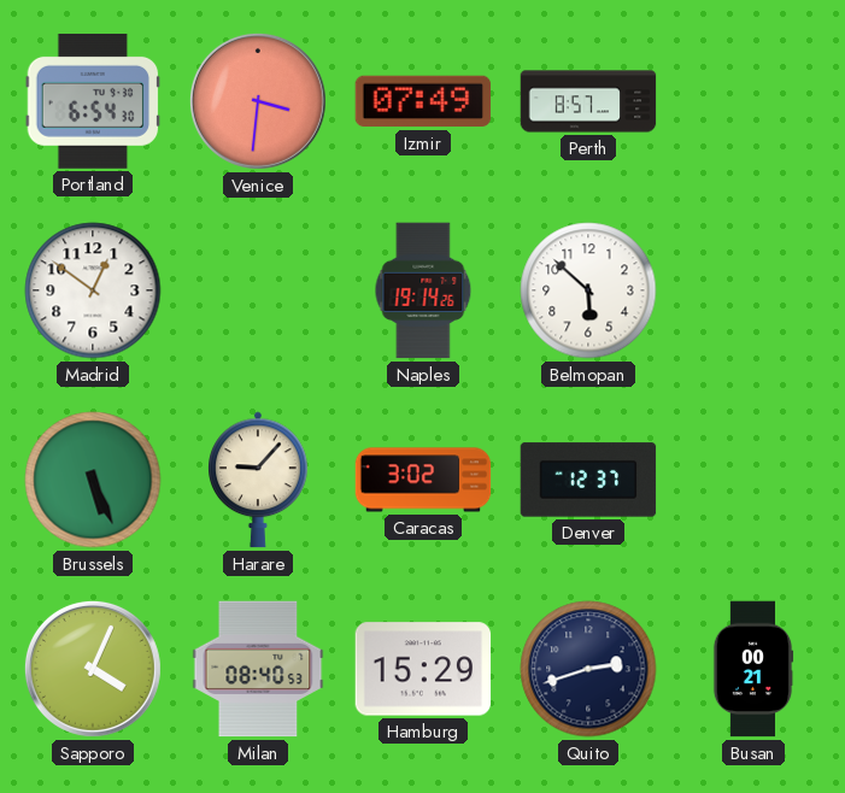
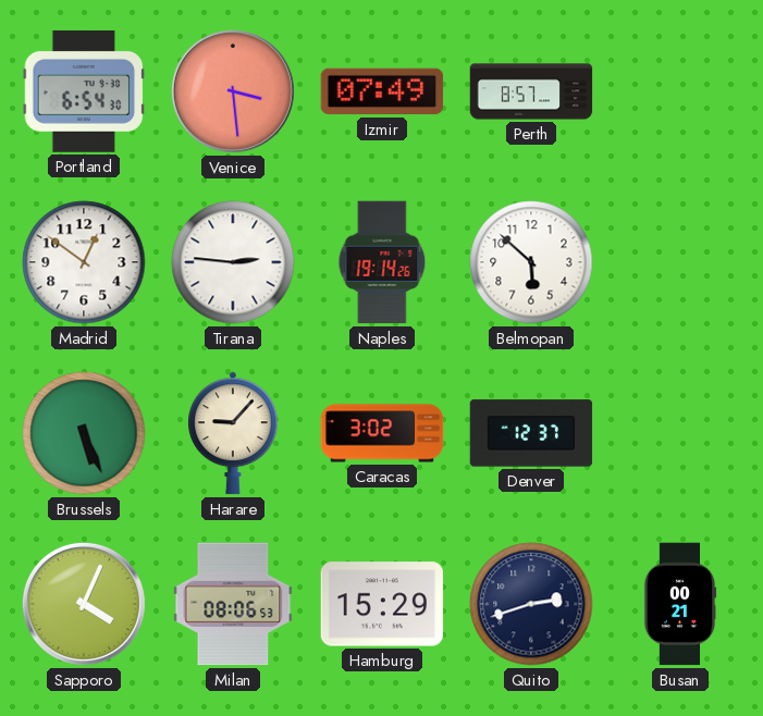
Venice: 3:31 -> 3:29
Tirana: none -> 2:46
Milan: 08:40 -> 08:06
